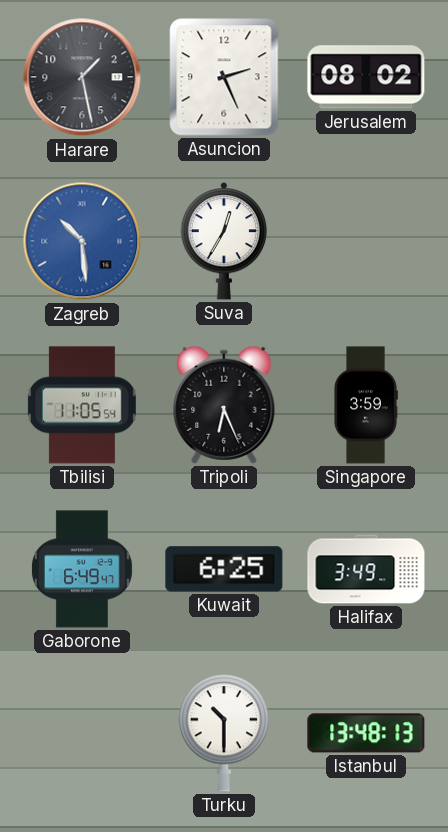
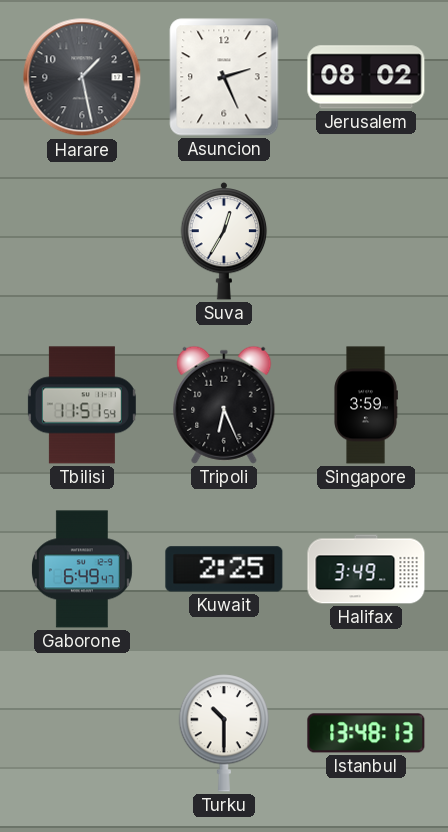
Zagreb: 10:29 -> none
Tbilisi: 11:05 -> 11:51
Kuwait: 6:25 -> 2:25
